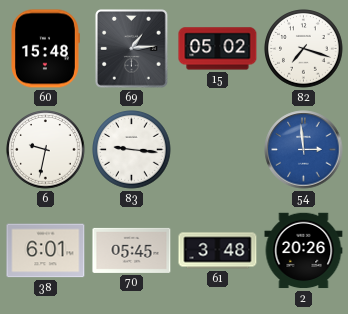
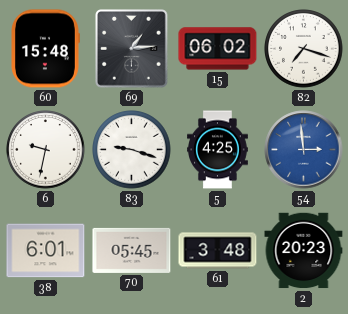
15: 05:02 -> 06:02
83: 9:16 -> 9:18
5: none -> 4:25
2: 20:26 -> 20:23
